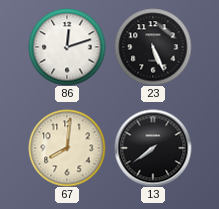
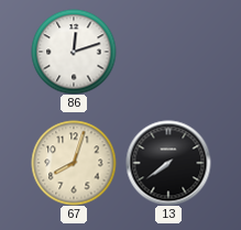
23: 5:26 -> none
67: 8:01 -> 8:03
